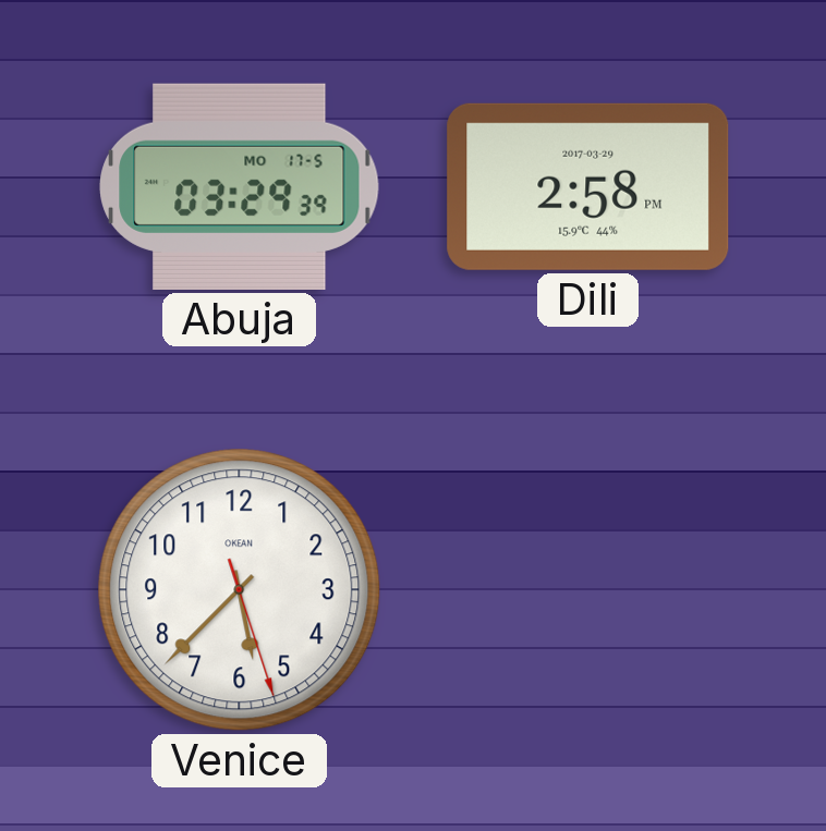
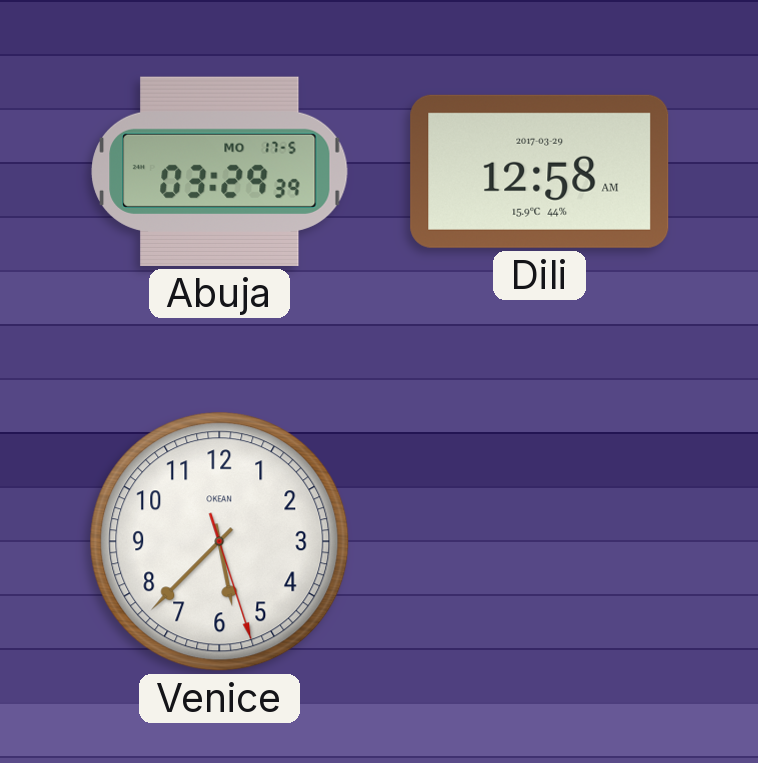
Dili: 2:58 -> 12:58
